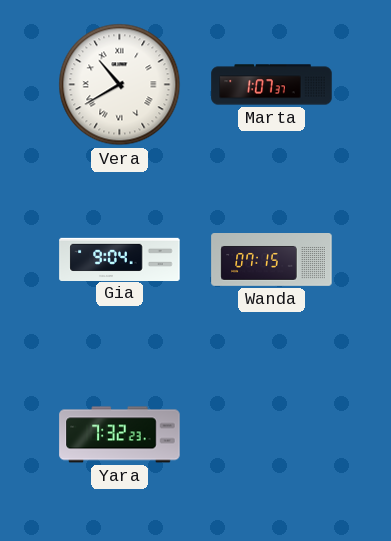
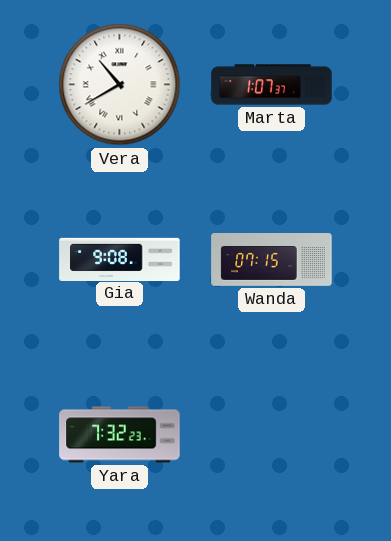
Gia: 9:04 -> 9:08
